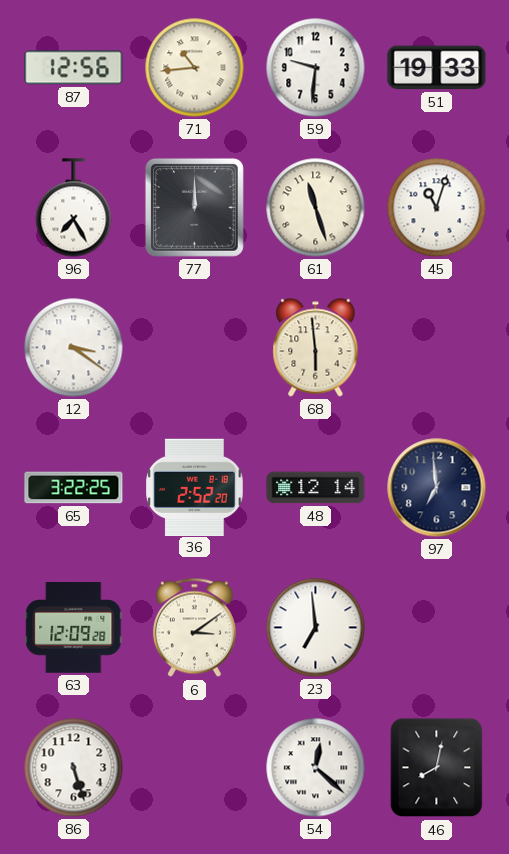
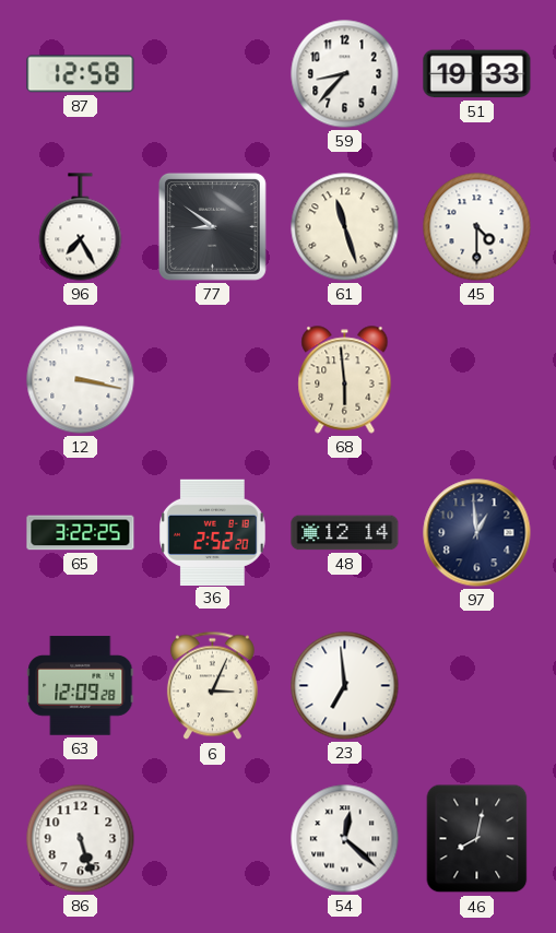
87: 12:56 -> 12:58
71: 10:44 -> none
59: 9:31 -> 8:37
77: 12:00 -> 8:51
45: 11:03 -> 4:30
12: 3:21 -> 3:17
97: 6:59 -> 12:59
6: 3:09 -> 3:04
